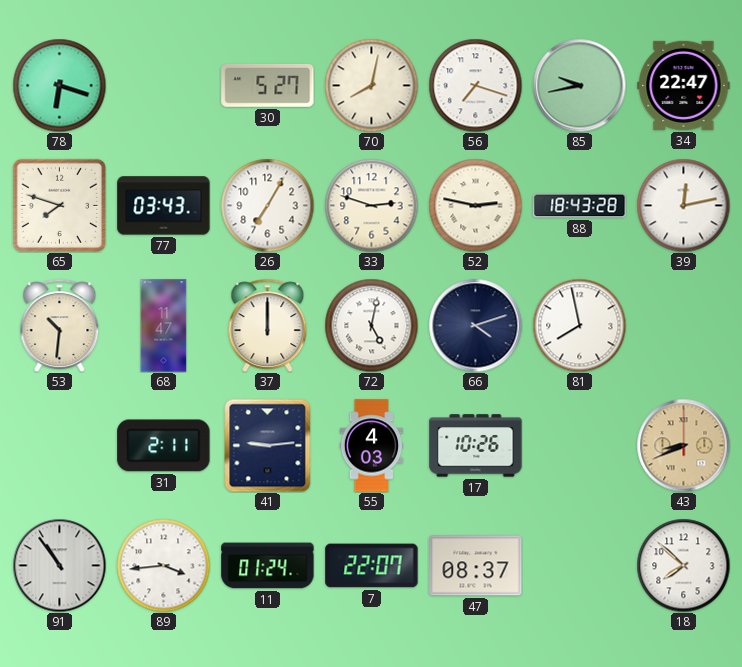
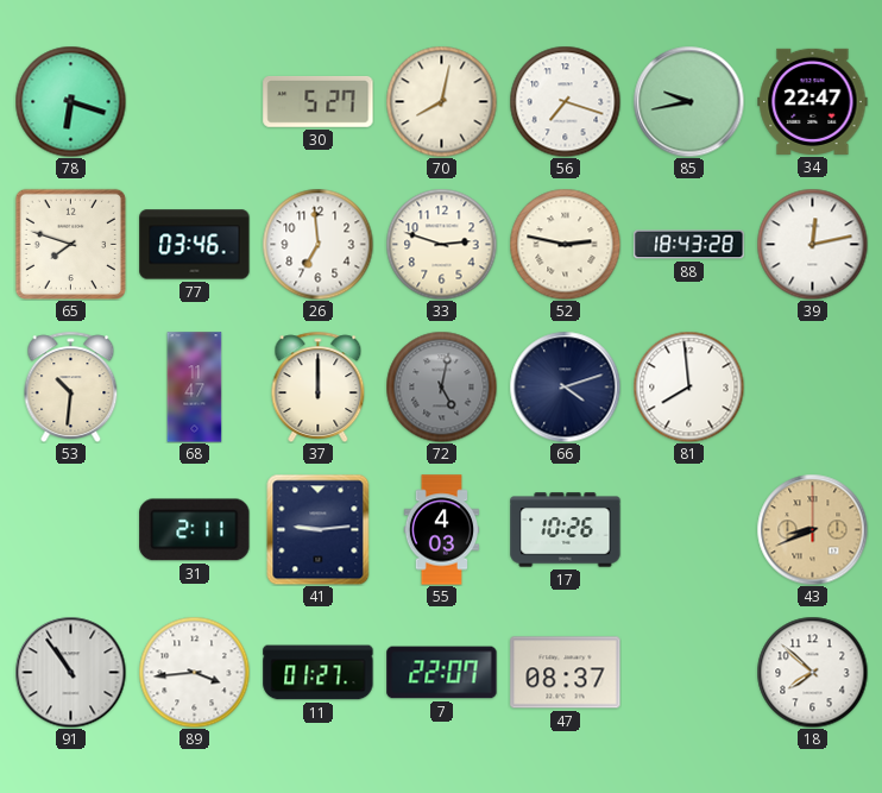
77: 03:43 -> 03:46
26: 7:05 -> 6:59
72 dial: white -> grey
81: 7:58 -> 7:59
11: 01:24 -> 01:27
